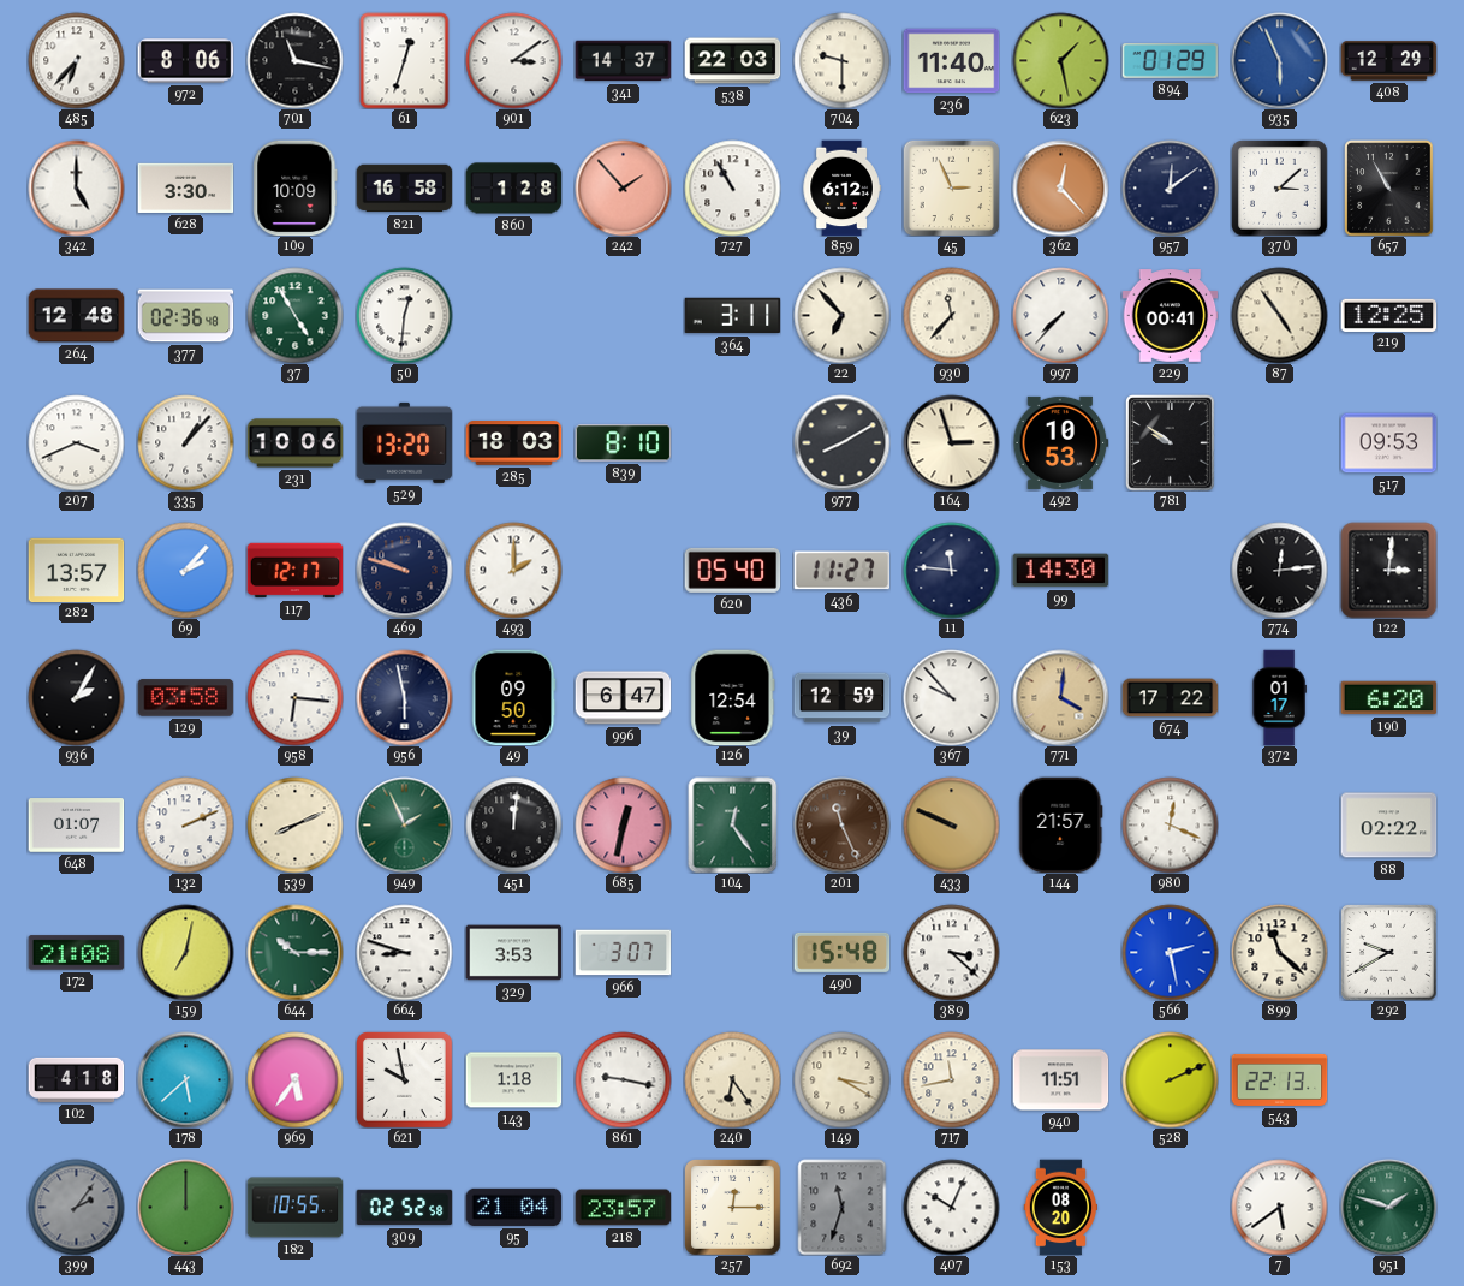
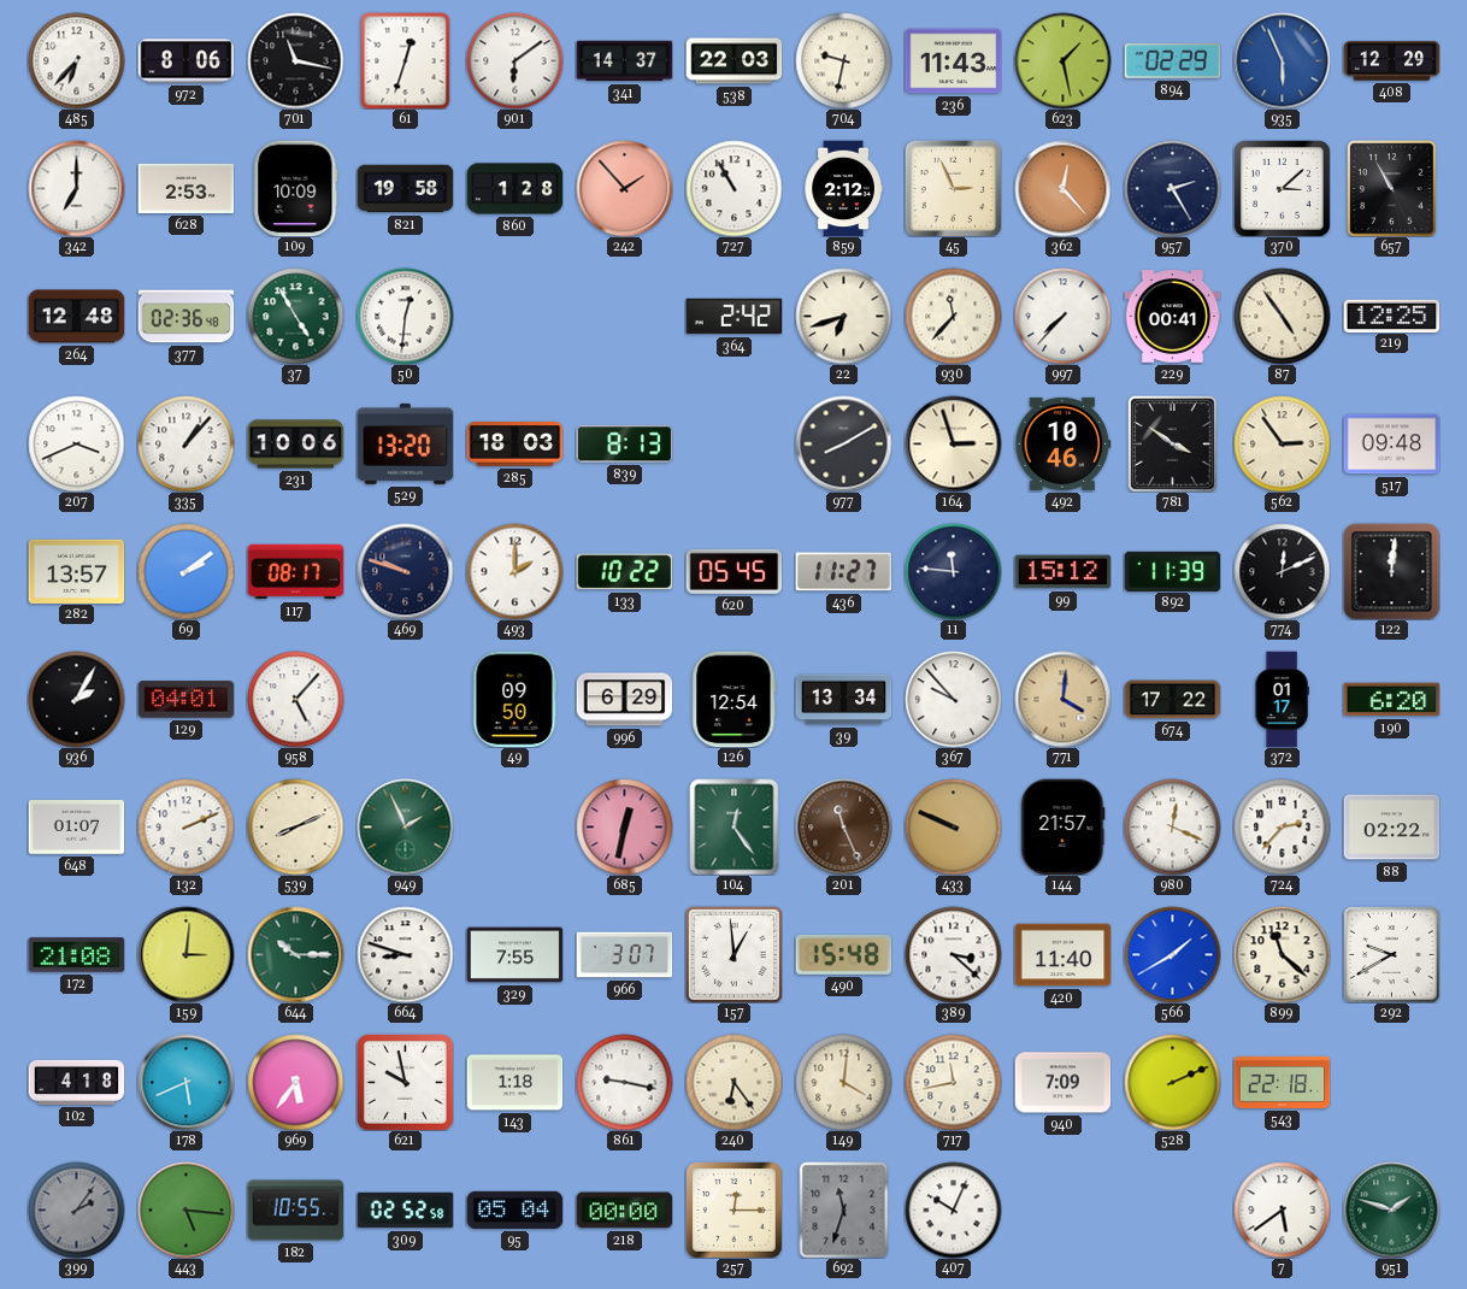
901: 3:09 -> 6:09
704: 9:30 -> 9:32
236: 11:40 -> 11:43
894: 01:29 -> 02:29
342: 5:00 -> 7:00
628: 3:30 -> 2:53
821: 16:58 -> 19:58
859: 6:12 -> 2:12
957: 12:09 -> 2:25
364: 3:11 -> 2:42
22: 6:53 -> 6:42
839: 8:10 -> 8:13
492: 10:53 -> 10:46
781: 9:51 -> 3:51
562: none -> 2:54
517: 09:53 -> 09:48
69: 2:07 -> 2:09
117: 12:17 -> 08:17
133: none -> 10:22
620: 05:40 -> 05:45
99: 14:30 -> 15:12
892: none -> 11:39
774: 12:14 -> 12:11
122: 3:01 -> 12:01
129: 03:58 -> 04:01
958: 6:16 -> 5:07
956: 5:58 -> none
996: 6:47 -> 6:29
39: 12:59 -> 13:34
451: 12:01 -> none
724: none -> 2:37
159: 7:02 -> 3:01
329: 3:53 -> 7:55
157: none -> 12:59
420: none -> 11:40
566: 2:28 -> 1:40
178: 5:38 -> 5:41
149: 3:20 -> 4:01
940: 11:51 -> 7:09
543: 22:13 -> 22:18
443: 12:00 -> 5:16
95: 21:04 -> 05:04
218: 23:57 -> 00:00
153: 08:20 -> none
